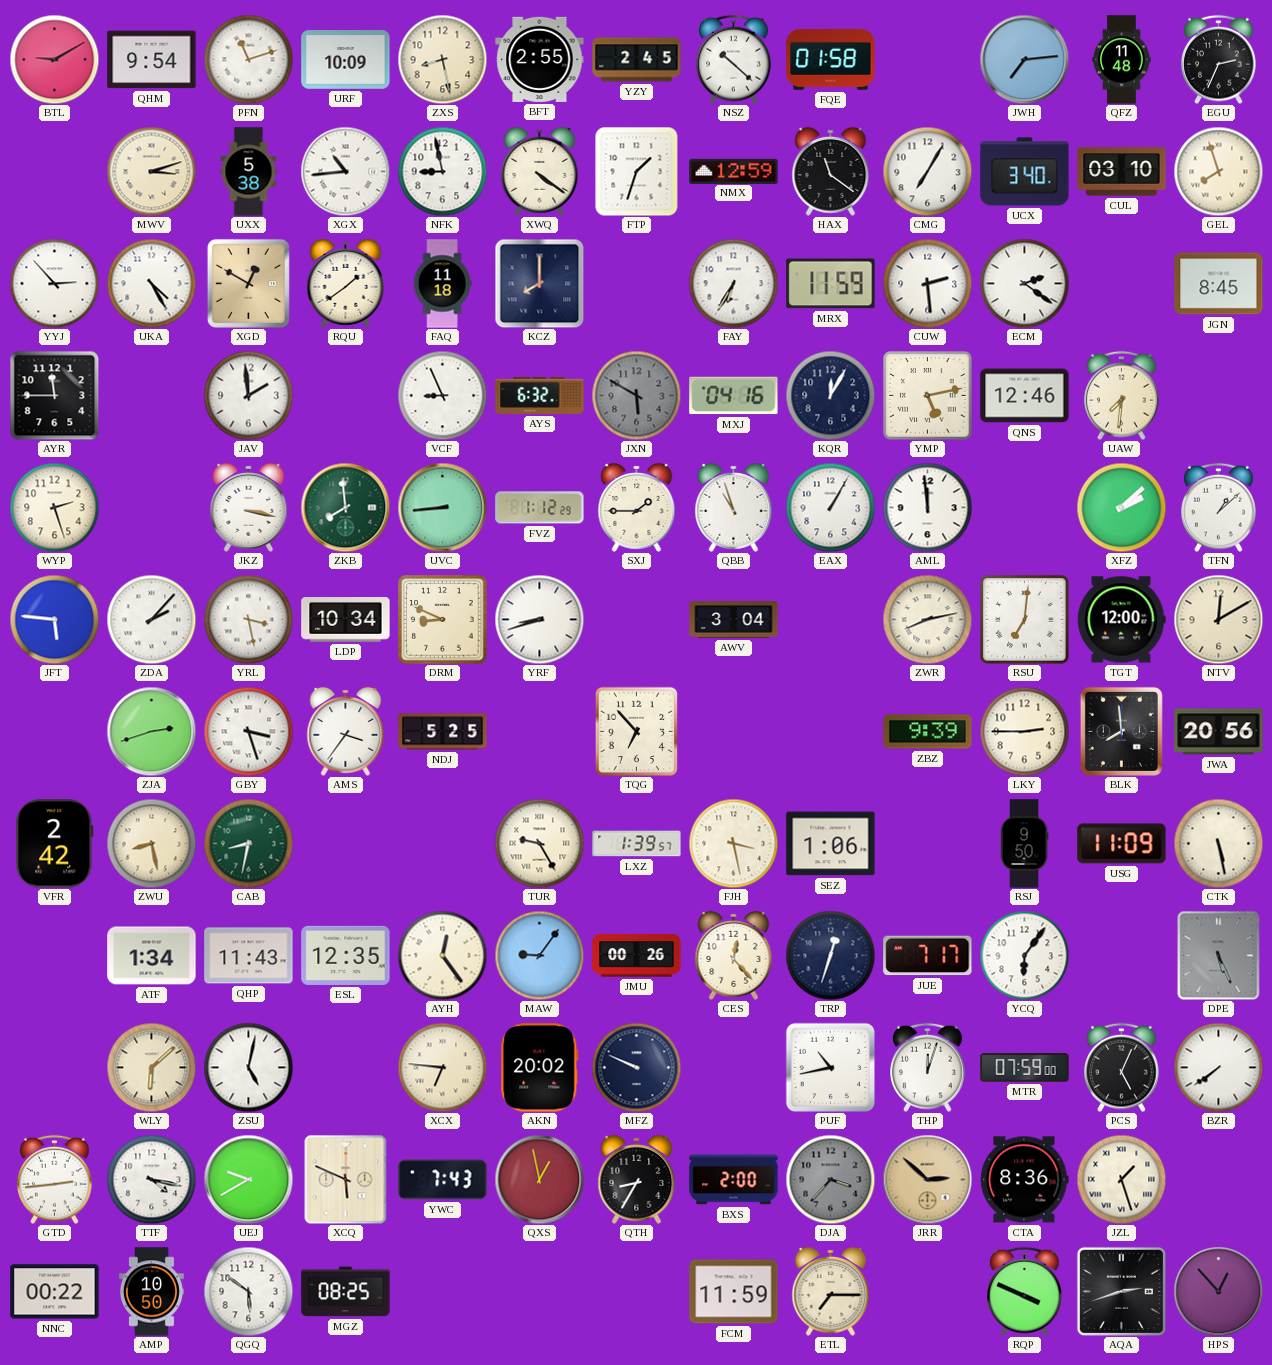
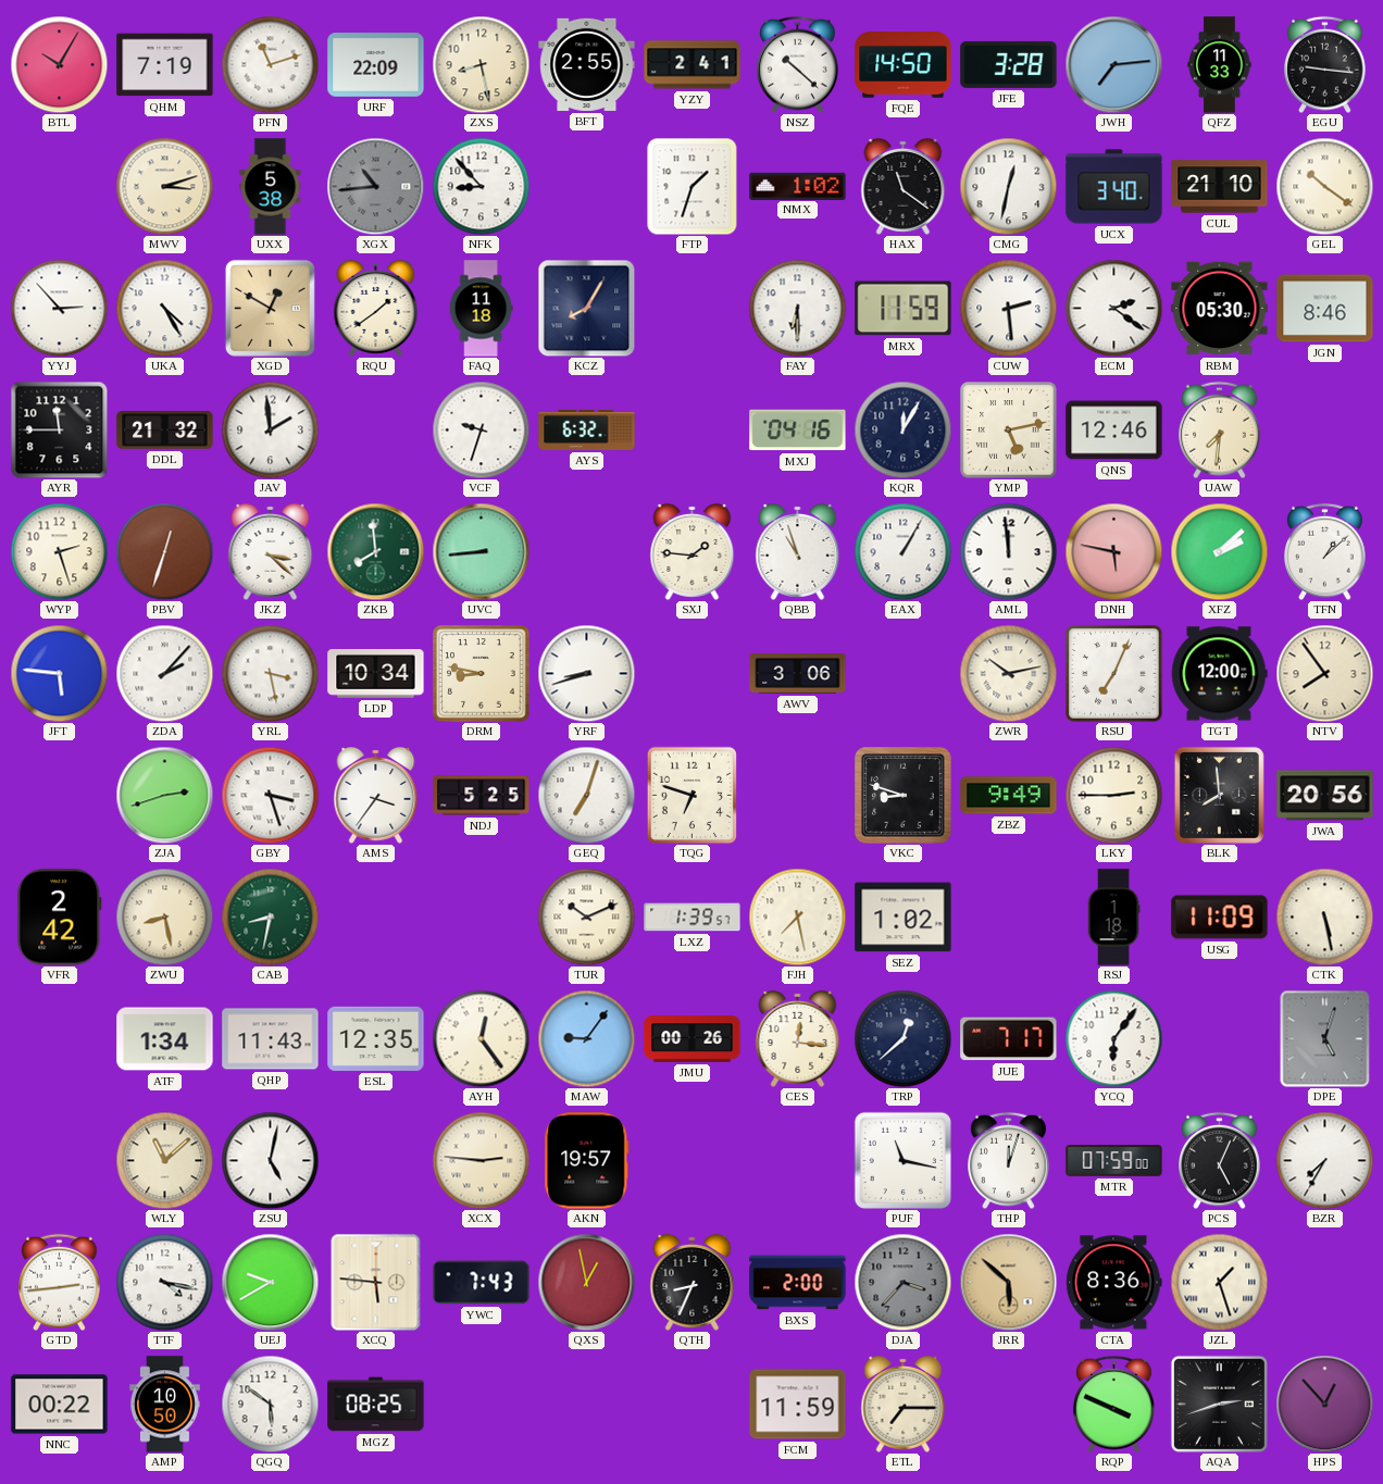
BTL: 9:10 -> 10:05
QHM: 9:54 -> 7:19
URF: 10:09 -> 22:09
YZY: 2:45 -> 2:41
FQE: 01:58 -> 14:50
JFE: none -> 3:28
QFZ: 11:48 -> 11:33
EGU: 2:34 -> 9:16
XGX dial: white -> grey
NFK: 8:58 -> 8:53
XWQ: 4:21 -> none
NMX: 12:59 -> 1:02
CMG: 7:05 -> 12:32
CUL: 03:10 -> 21:10
GEL: 7:57 -> 10:21
KCZ: 8:00 -> 8:05
FAY: 6:35 -> 6:30
RBM: none -> 05:30
JGN: 8:45 -> 8:46
DDL: none -> 21:32
VCF: 8:56 -> 9:33
JXN: 5:50 -> none
PBV: none -> 12:33
JKZ: 3:17 -> 3:22
FVZ: 1:12 -> none
SXJ: 1:45 -> 1:46
DNH: none -> 5:47
DRM: 8:49 -> 8:47
AWV: 3:04 -> 3:06
ZWR: 8:13 -> 10:13
RSU: 7:01 -> 7:04
NTV: 12:10 -> 7:54
GEQ: none -> 7:03
TQG: 6:53 -> 6:48
VKC: none -> 8:48
ZBZ: 9:39 -> 9:49
TUR: 9:25 -> 10:11
FJH: 3:28 -> 7:28
SEZ: 1:06 -> 1:02
RSJ: 9:50 -> 1:18
CES: 12:23 -> 12:16
TRP: 12:33 -> 12:38
DPE: 5:26 -> 5:03
WLY: 6:08 -> 11:08
XCX: 6:46 -> 2:46
AKN: 20:02 -> 19:57
MFZ: 9:49 -> none
PUF: 10:43 -> 11:17
BZR: 7:39 -> 7:35
XCQ: 5:49 -> 5:46
QTH: 8:35 -> 8:34
JRR: 2:52 -> 5:52
